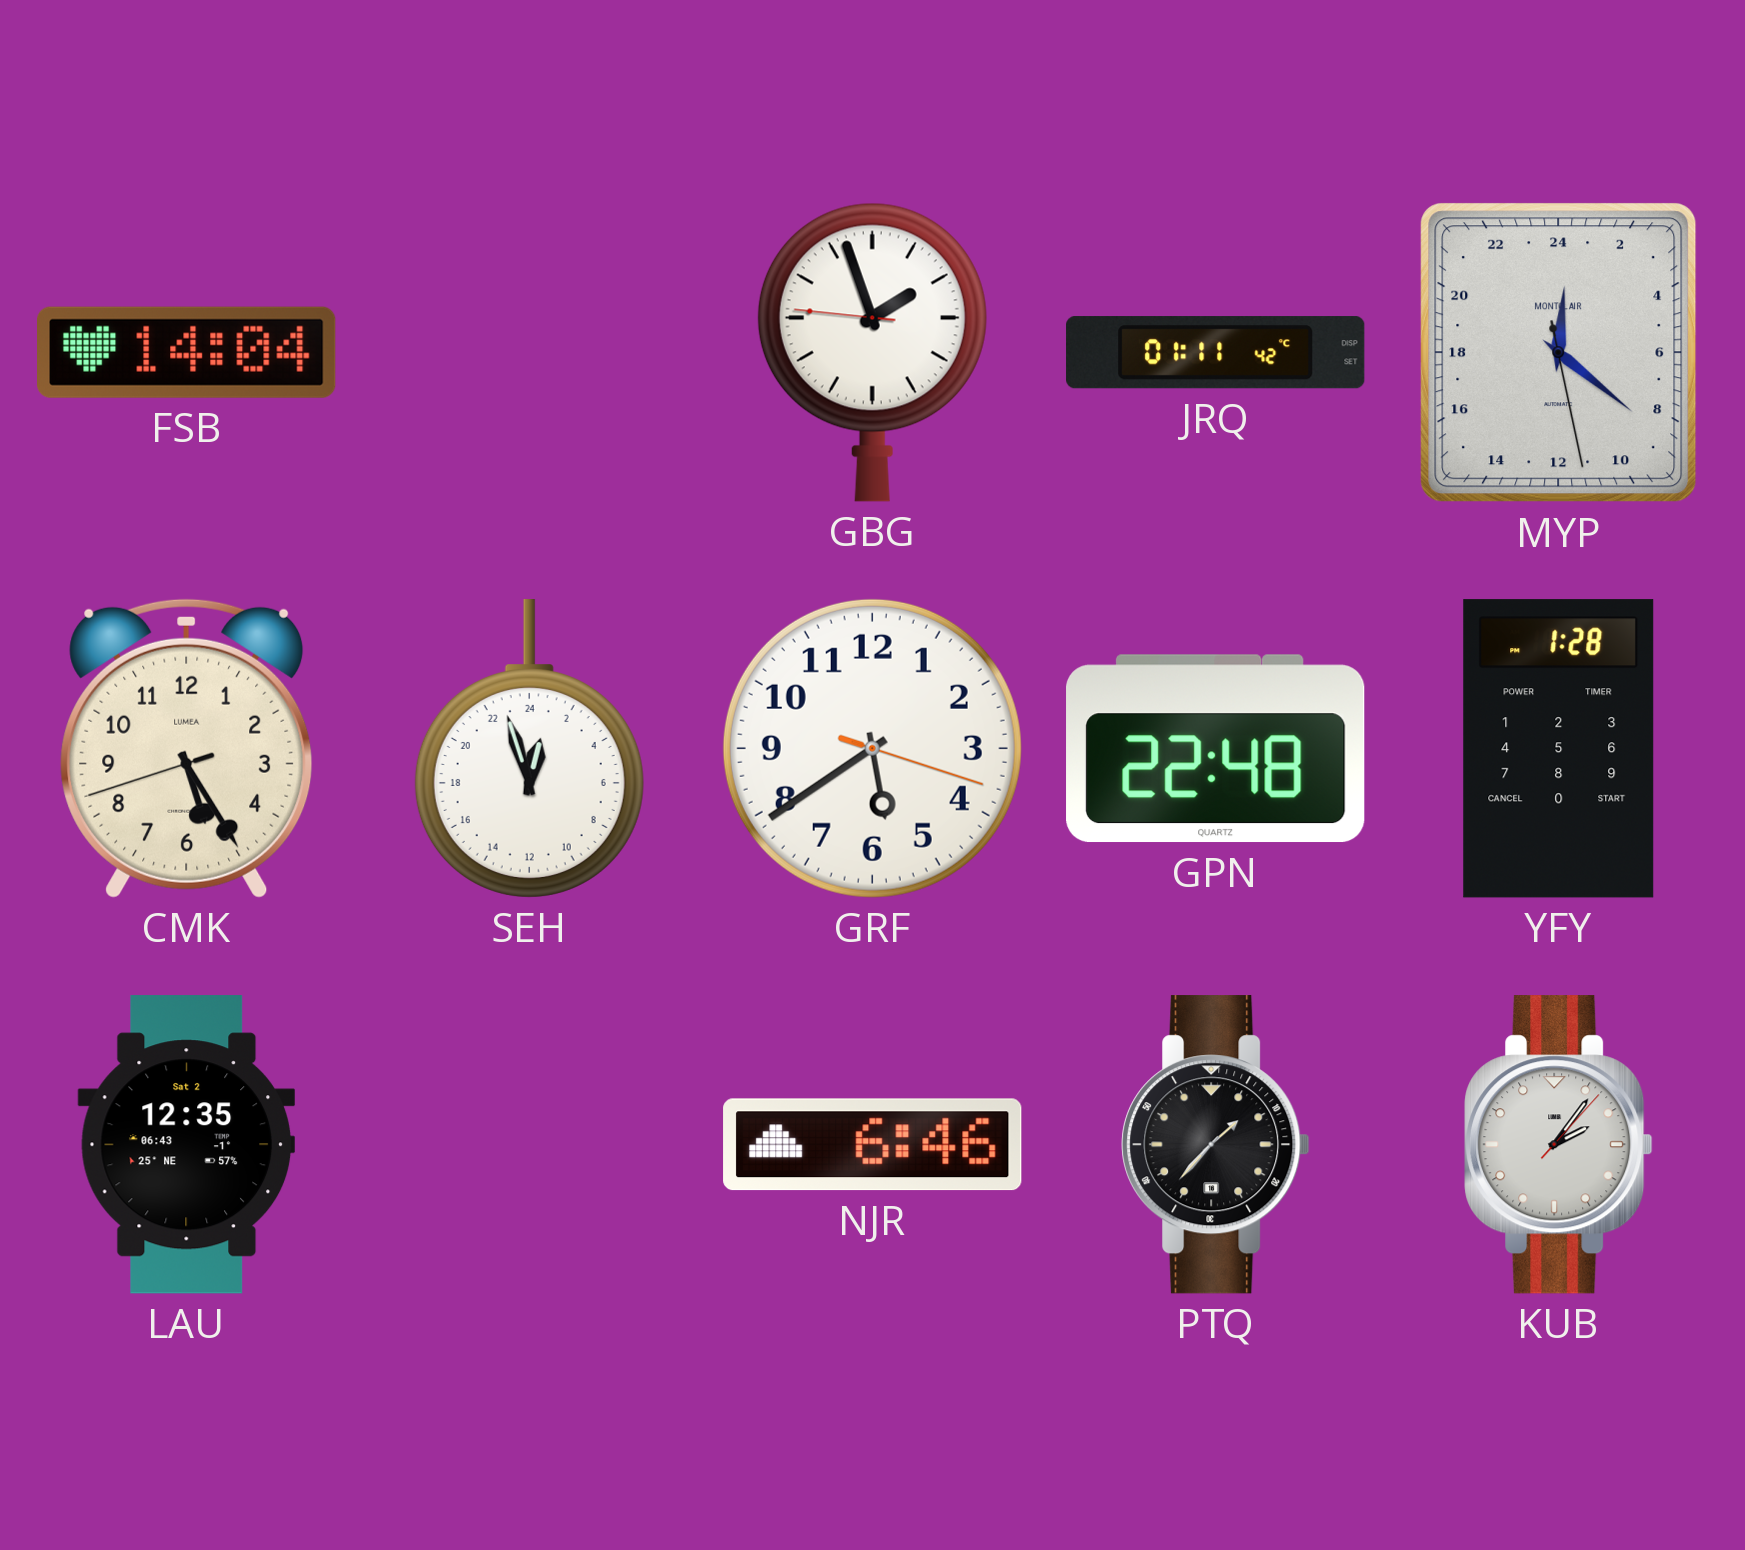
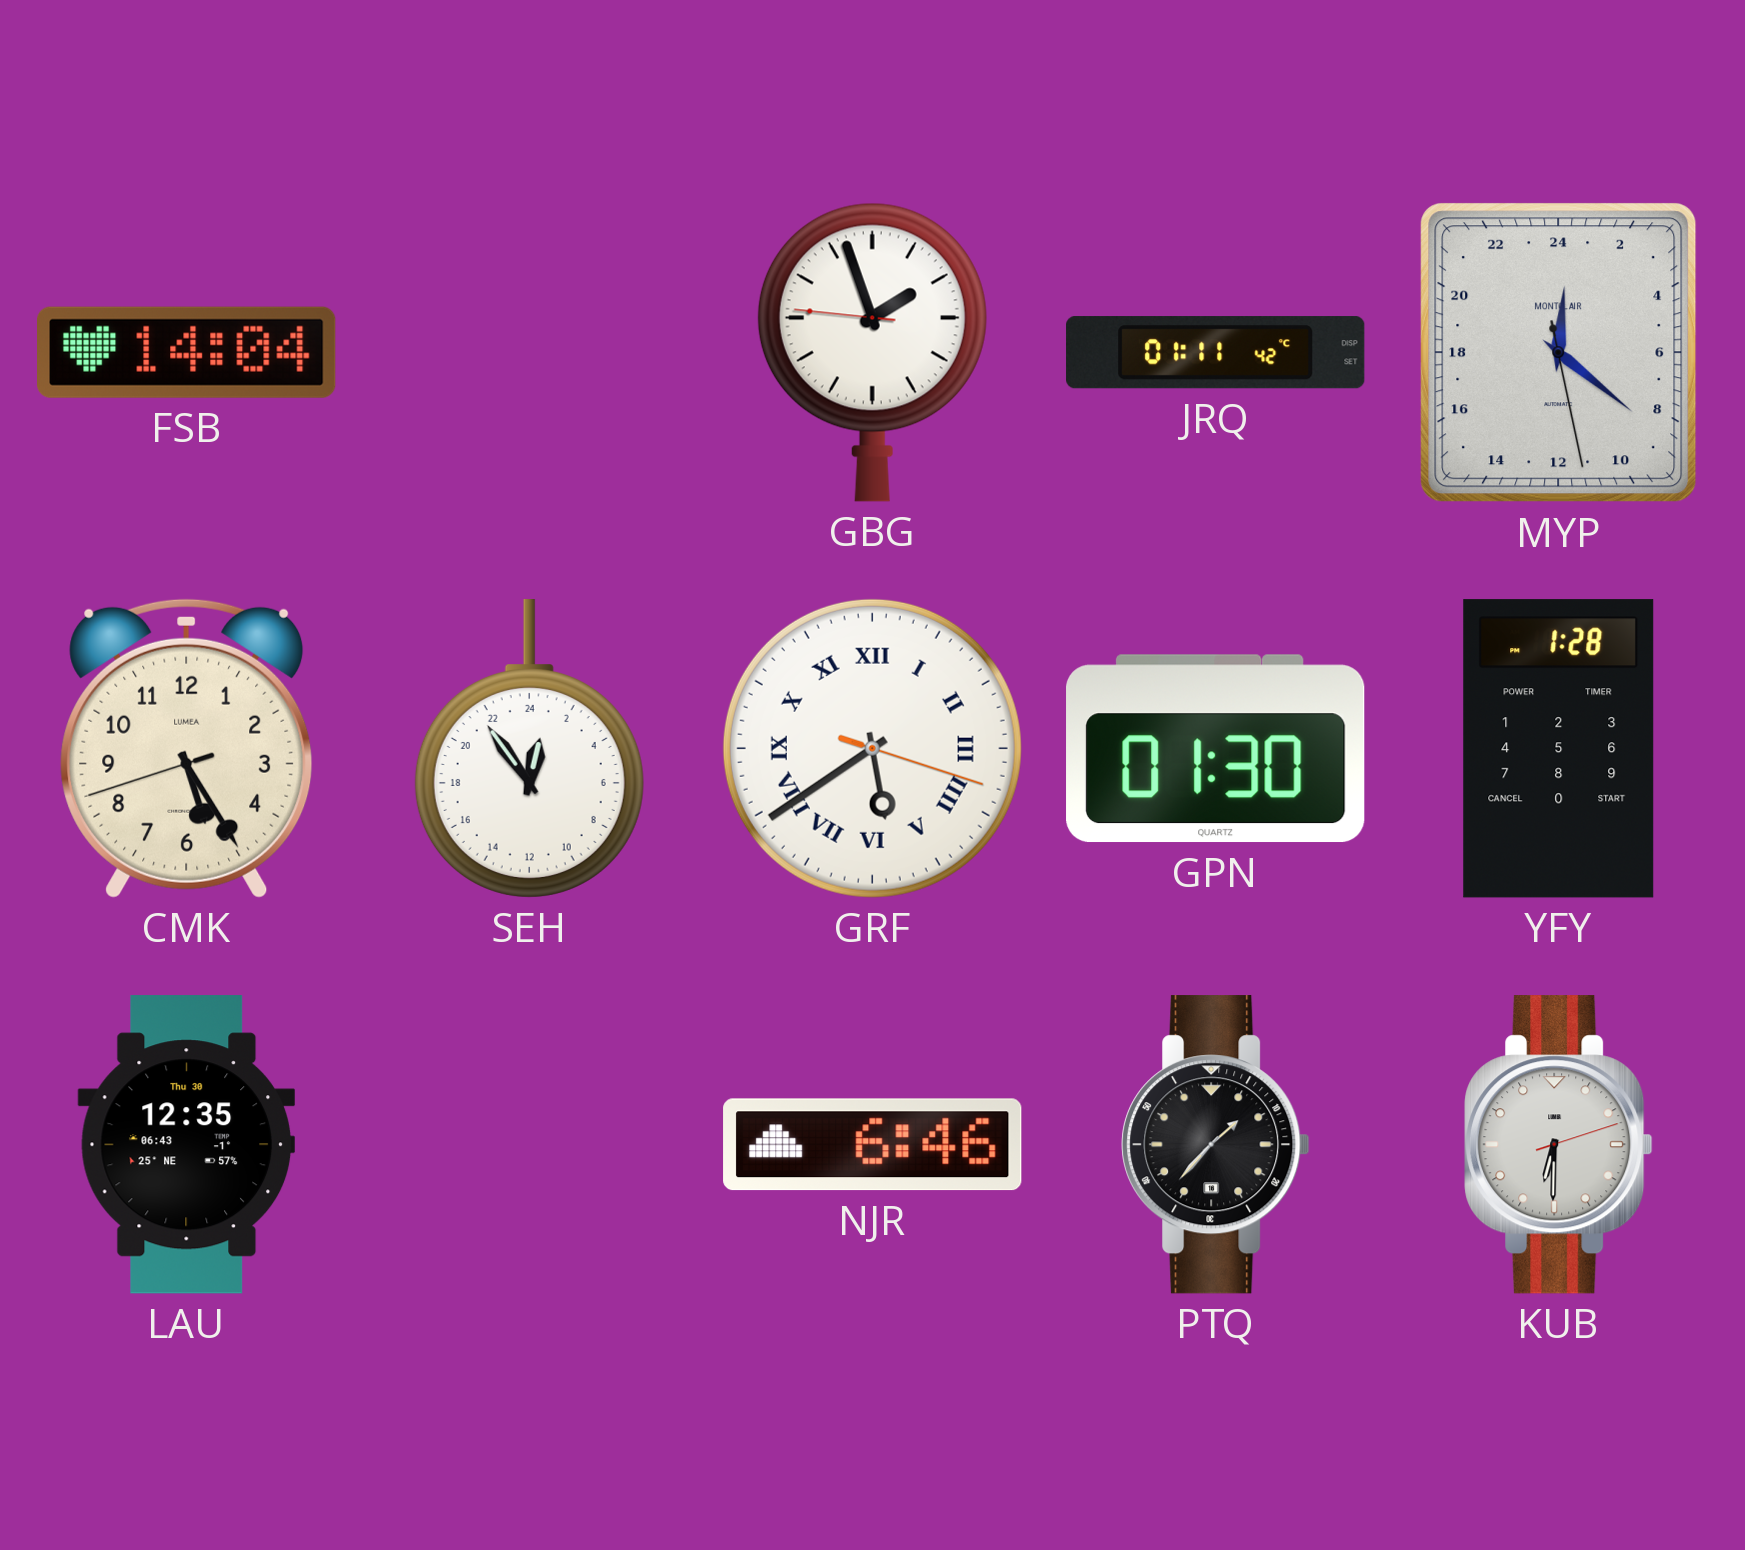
SEH: 0:57 -> 0:54
GRF numerals: Arabic -> Roman
GPN: 22:48 -> 01:30
LAU date: Sat 2 -> Thu 30
KUB: 2:06 -> 6:30
